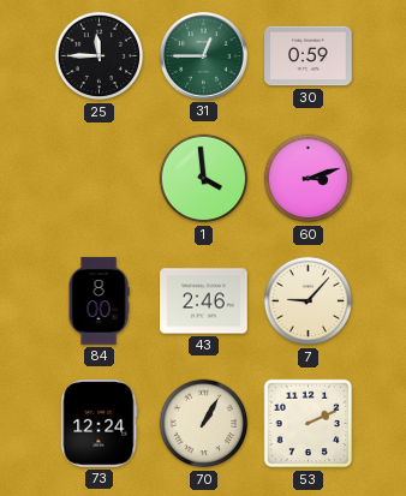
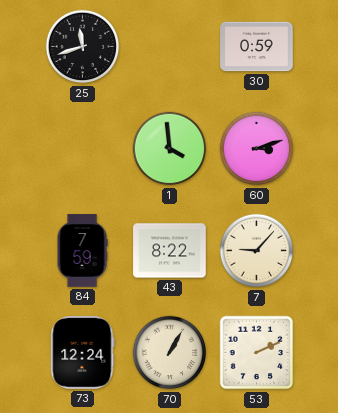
25: 11:45 -> 11:42
31: 12:45 -> none
84: 8:00 -> 7:59
43: 2:46 -> 8:22
